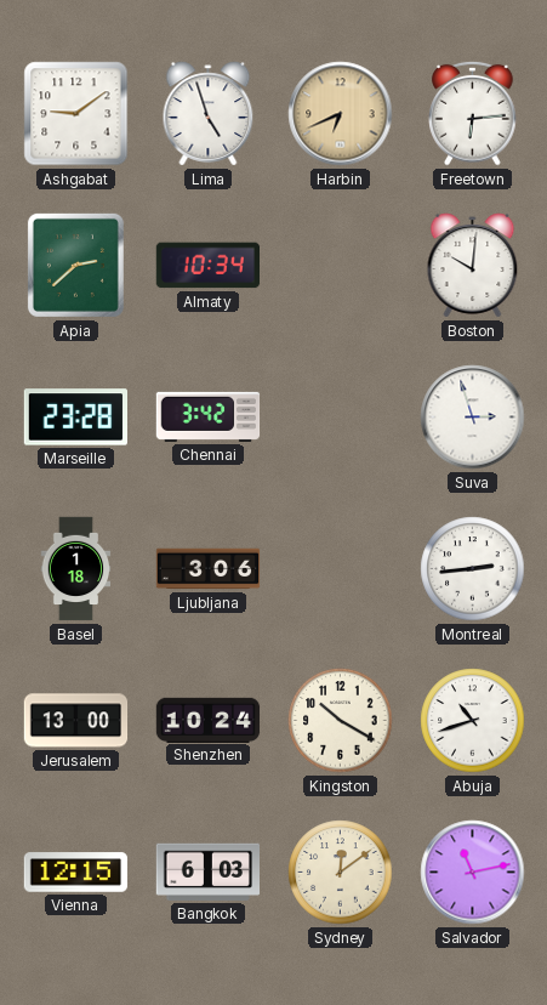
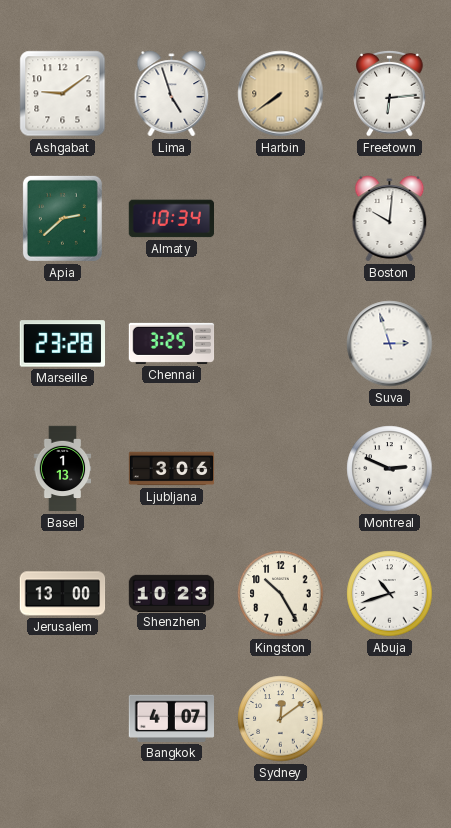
Harbin: 6:41 -> 7:39
Chennai: 3:42 -> 3:25
Basel: 1:18 -> 1:13
Montreal: 2:44 -> 2:49
Shenzhen: 10:24 -> 10:23
Kingston: 10:20 -> 10:25
Vienna: 12:15 -> none
Bangkok: 6:03 -> 4:07
Salvador: 11:13 -> none
